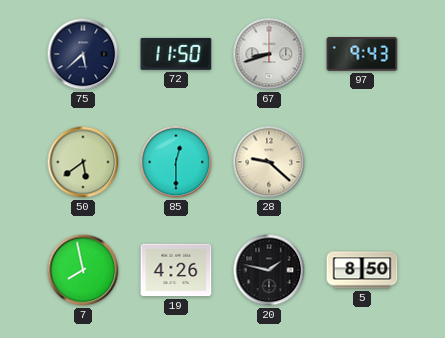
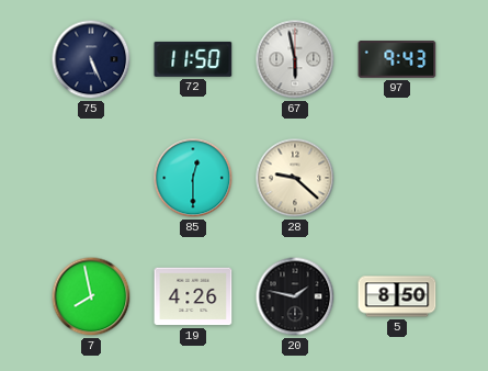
75: 5:38 -> 5:26
67: 8:42 -> 5:58
50: 5:39 -> none
